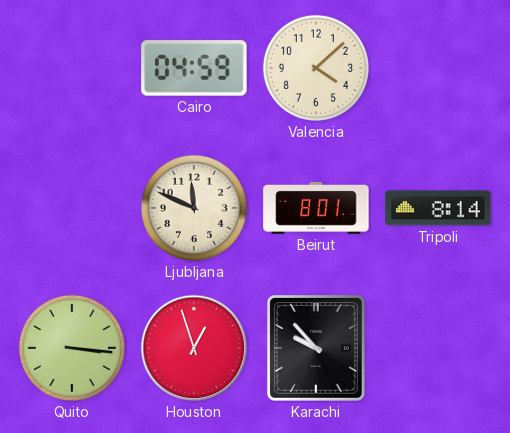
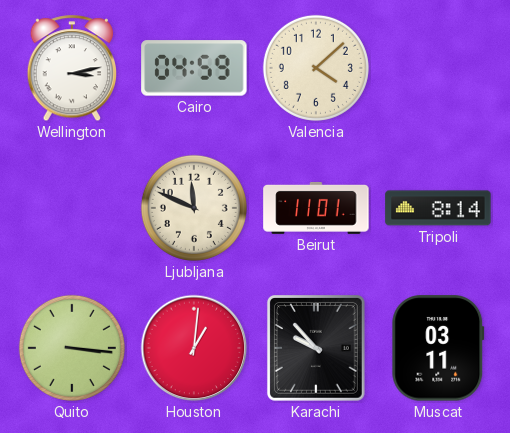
Wellington: none -> 3:13
Beirut: 8:01 -> 11:01
Houston: 12:57 -> 1:01
Muscat: none -> 03:11
